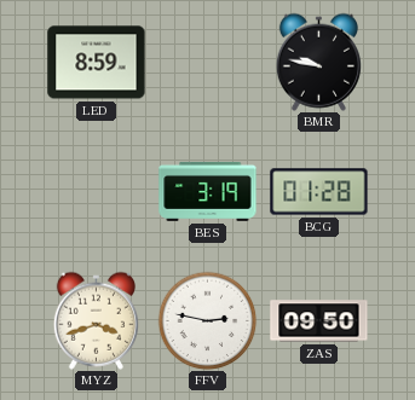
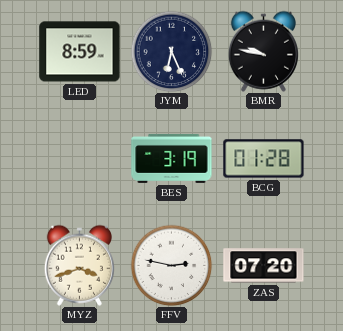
JYM: none -> 6:26
ZAS: 09:50 -> 07:20
